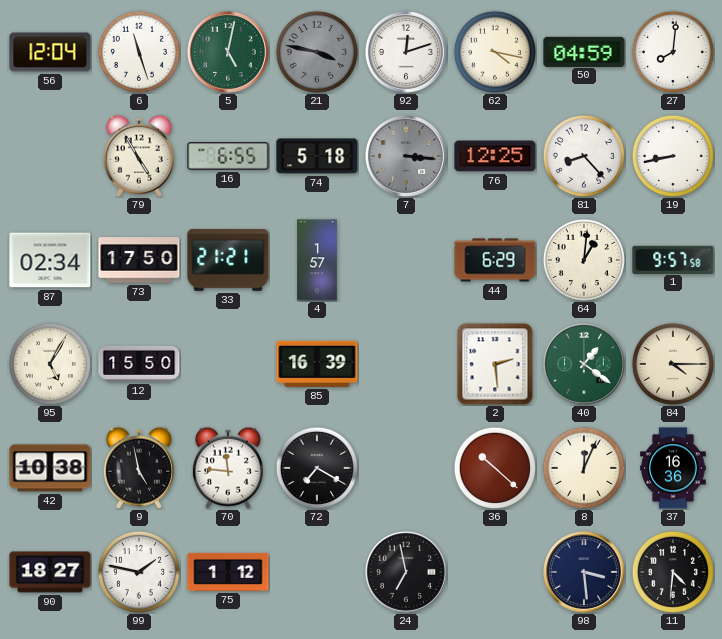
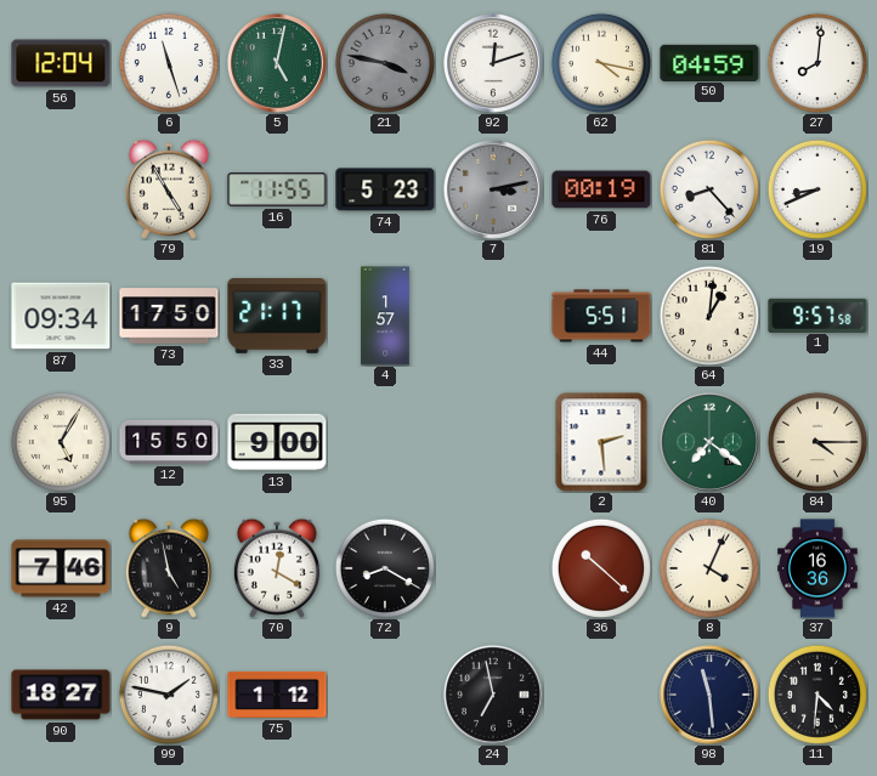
16: 6:55 -> 11:55
74: 5:18 -> 5:23
7: 3:16 -> 3:13
76: 12:25 -> 00:19
19: 8:43 -> 8:41
87: 02:34 -> 09:34
33: 21:21 -> 21:17
44: 6:29 -> 5:51
13: none -> 9:00
85: 16:39 -> none
40: 1:21 -> 7:21
42: 10:38 -> 7:46
70: 11:46 -> 12:20
72: 7:20 -> 8:20
8: 12:04 -> 4:04
98: 3:29 -> 11:29
